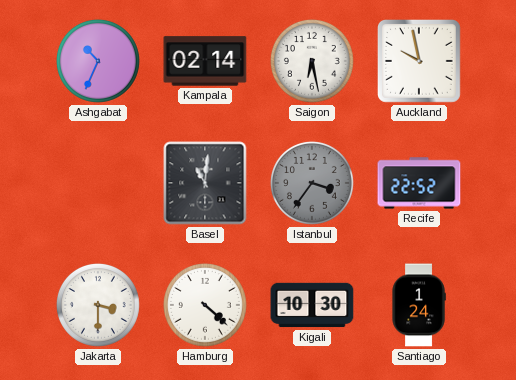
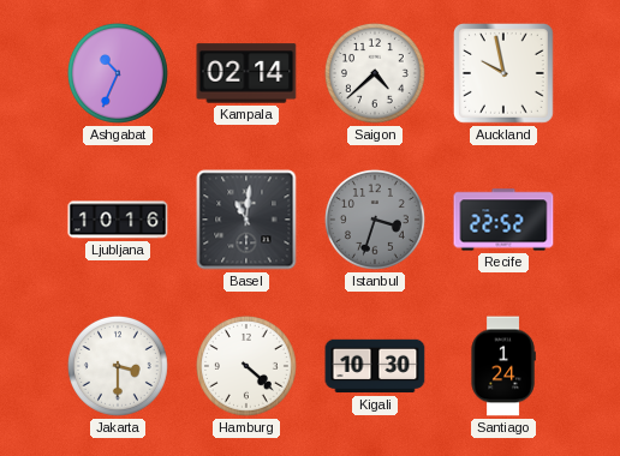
Saigon: 6:28 -> 4:38
Ljubljana: none -> 10:16
Istanbul: 3:36 -> 3:33
